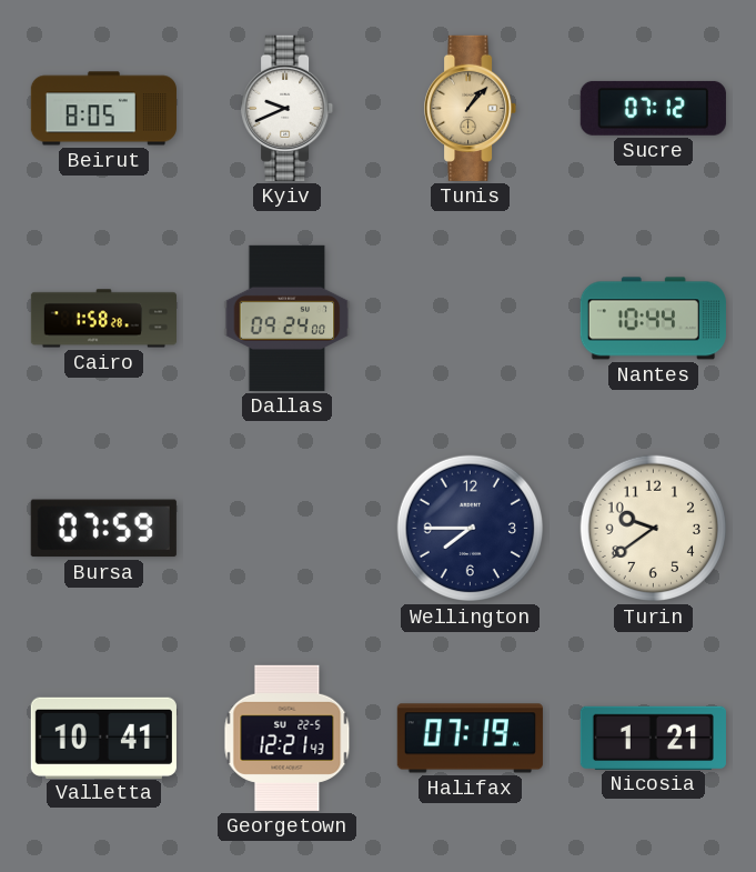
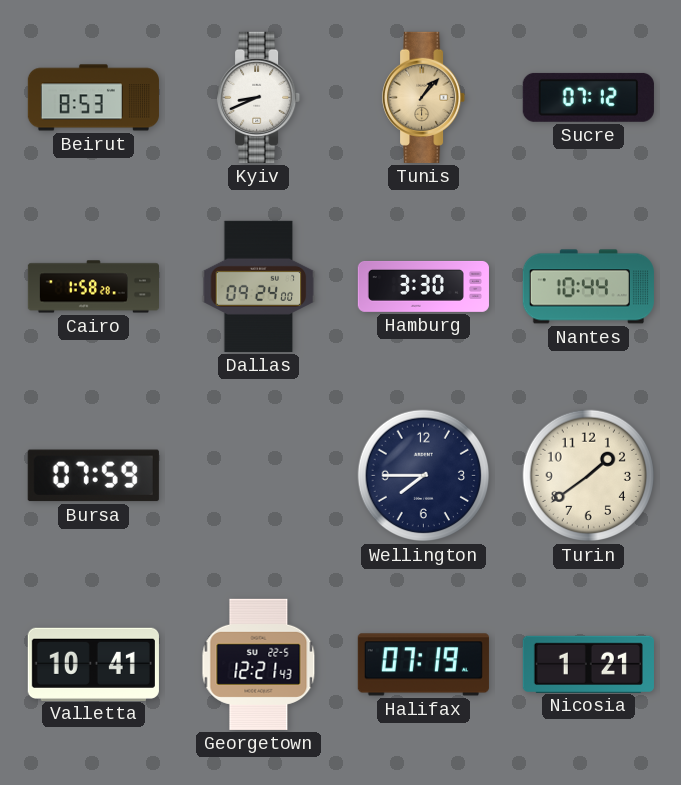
Beirut: 8:05 -> 8:53
Kyiv: 9:41 -> 8:41
Hamburg: none -> 3:30
Turin: 9:39 -> 1:39
